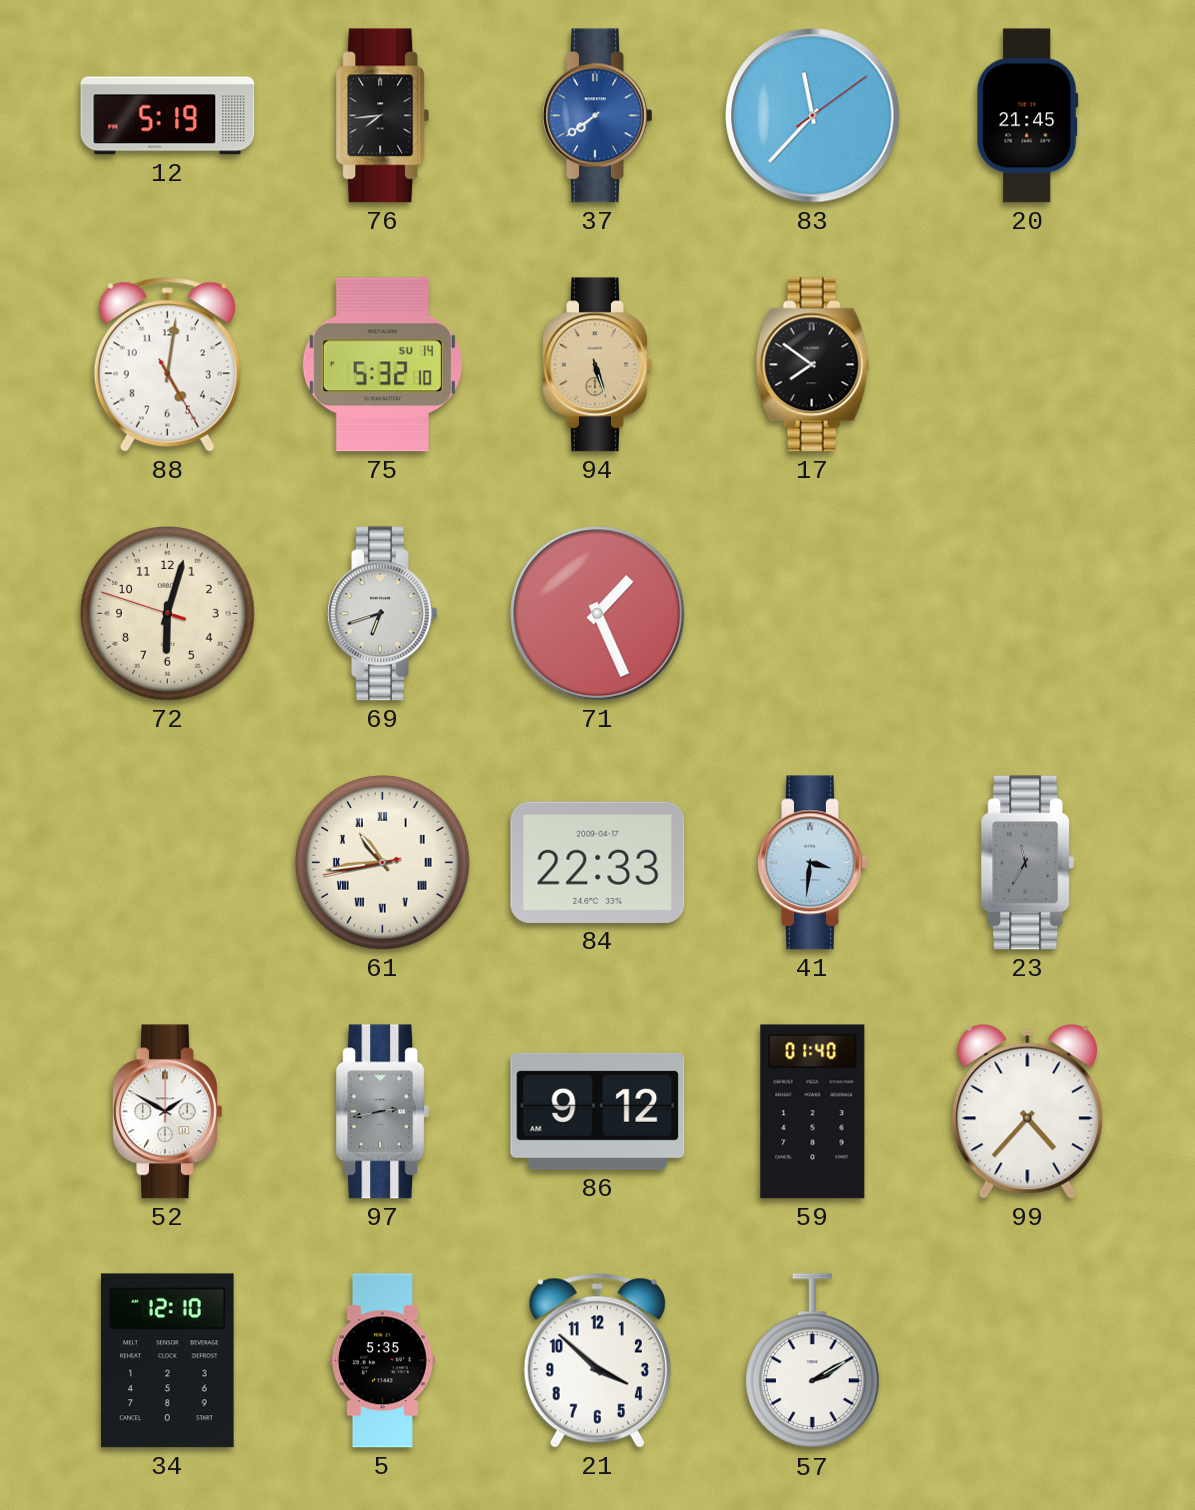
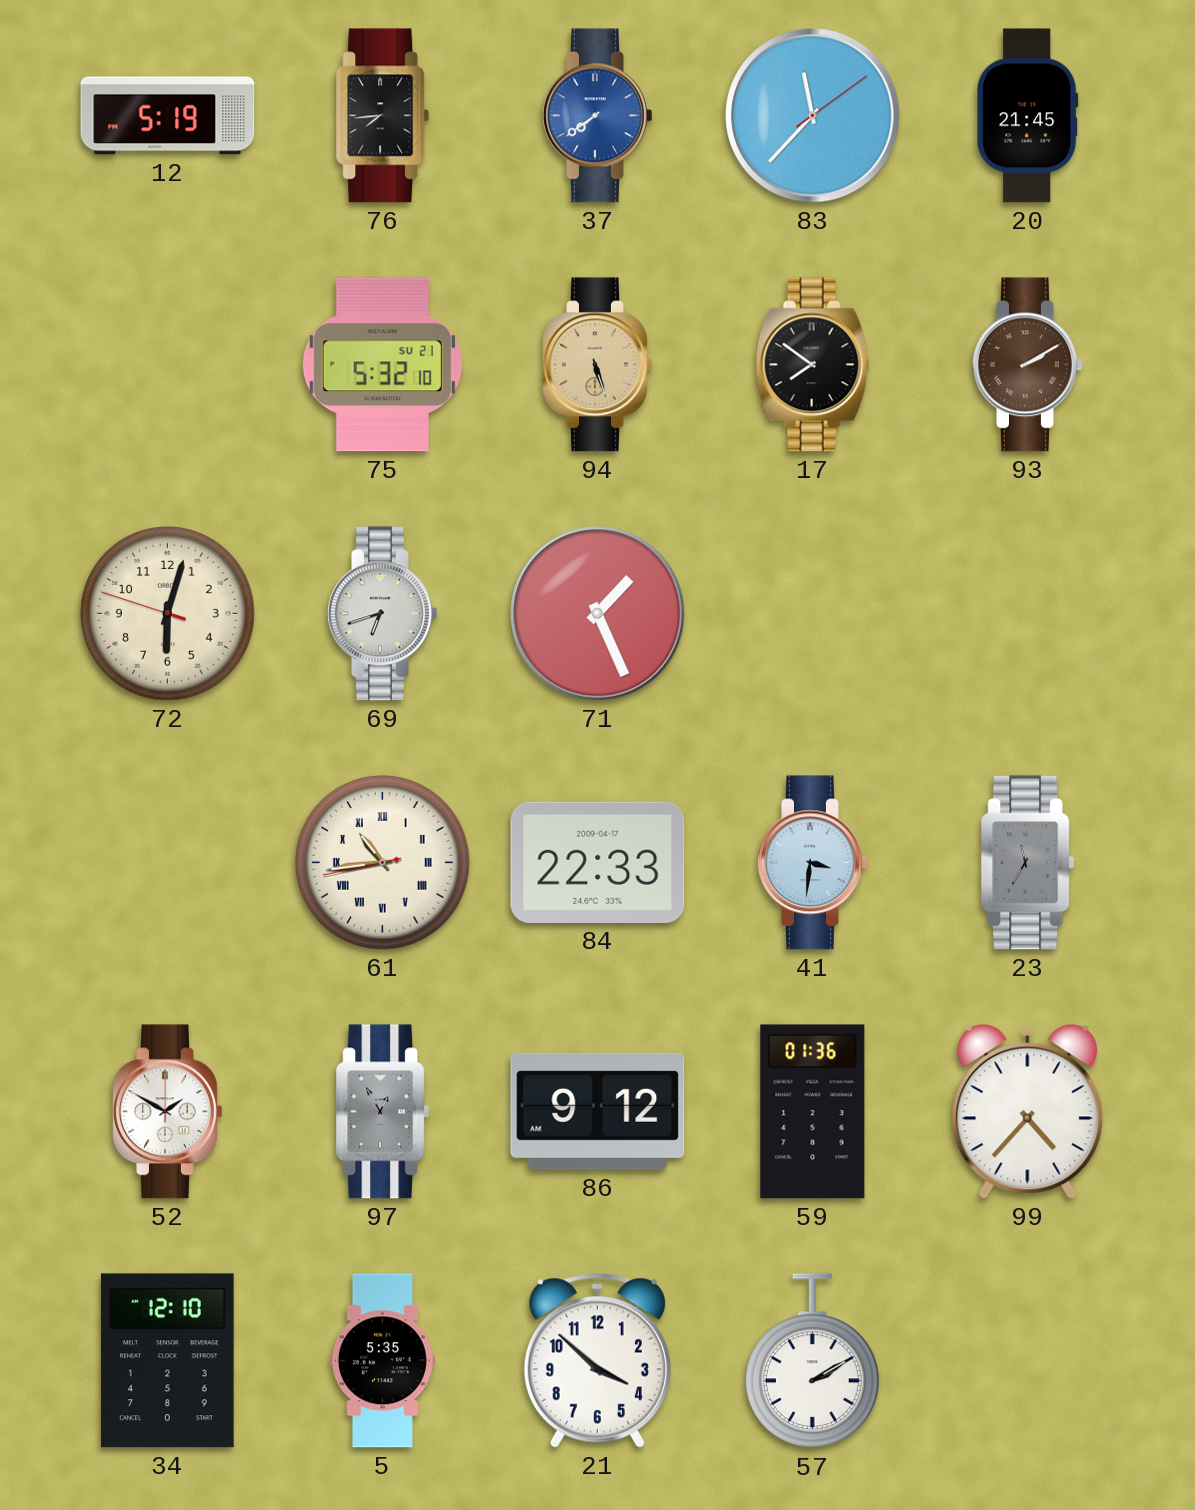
88: 5:01 -> none
75 date: SU 14 -> SU 21
93: none -> 2:10
97: 2:43 -> 12:55
59: 01:40 -> 01:36
